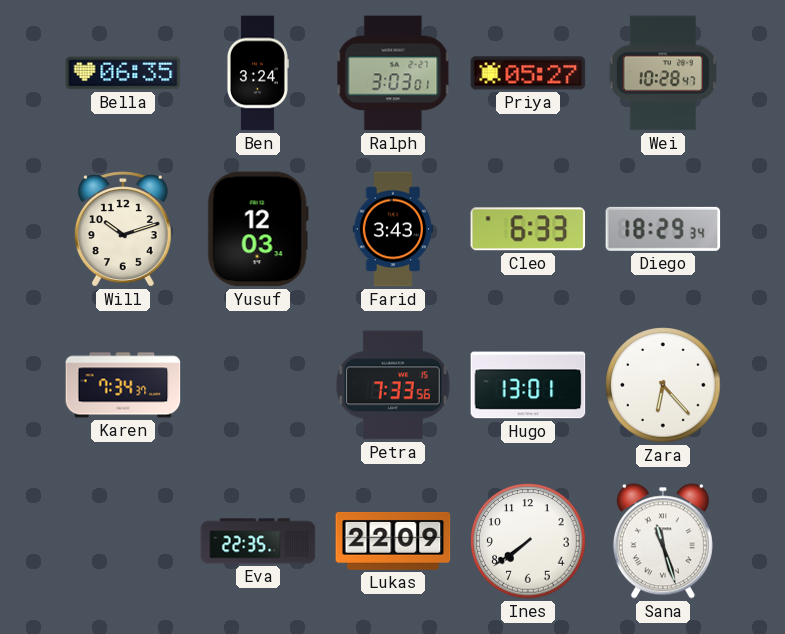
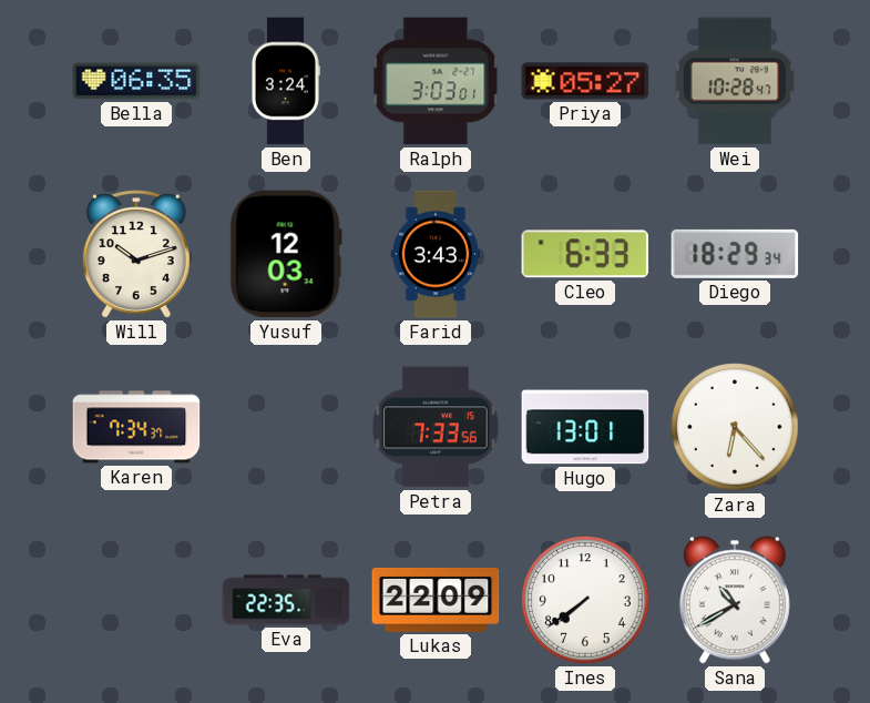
Sana: 11:27 -> 10:40
